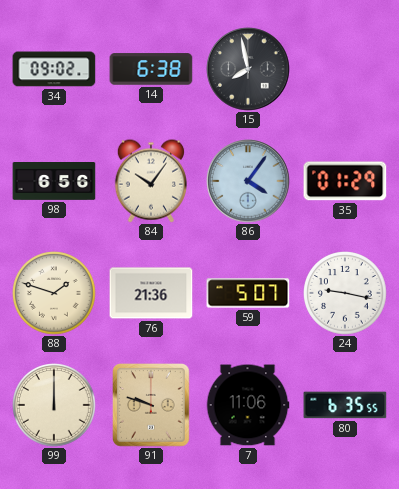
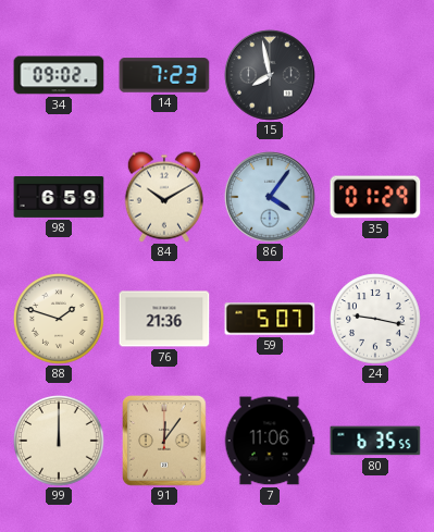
14: 6:38 -> 7:23
98: 6:56 -> 6:59
84: 10:06 -> 10:10
91: 9:48 -> 12:06
